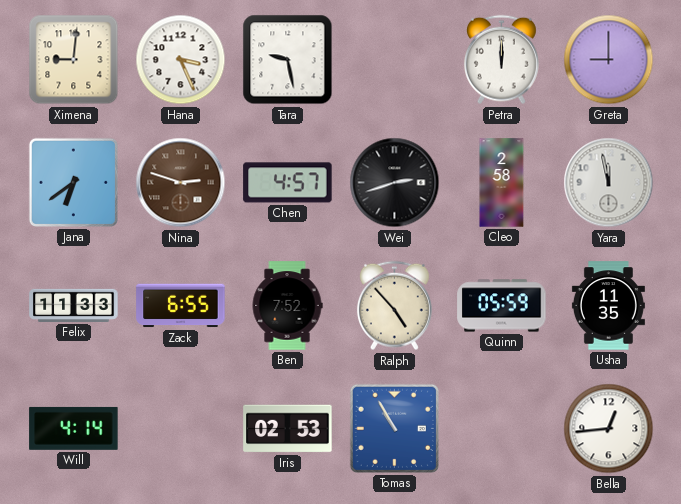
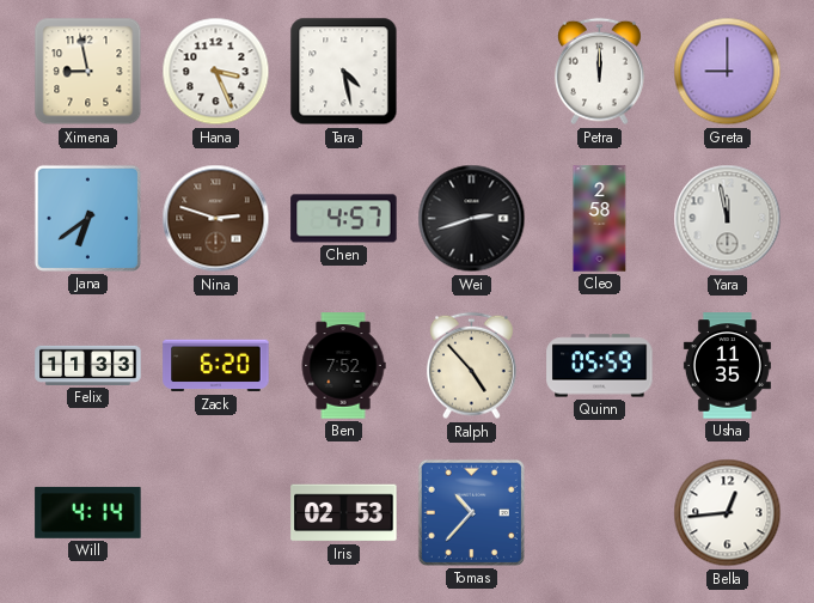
Ximena: 9:01 -> 8:58
Tara: 9:28 -> 4:28
Zack: 6:55 -> 6:20
Tomas: 10:55 -> 10:37
